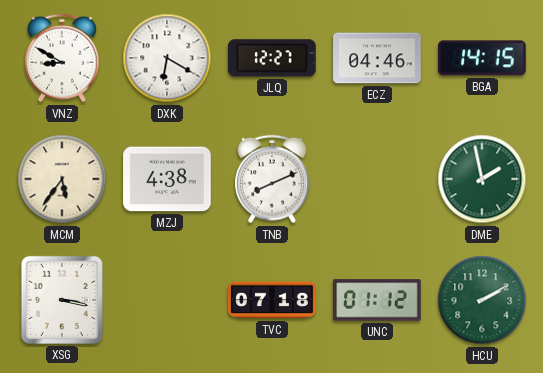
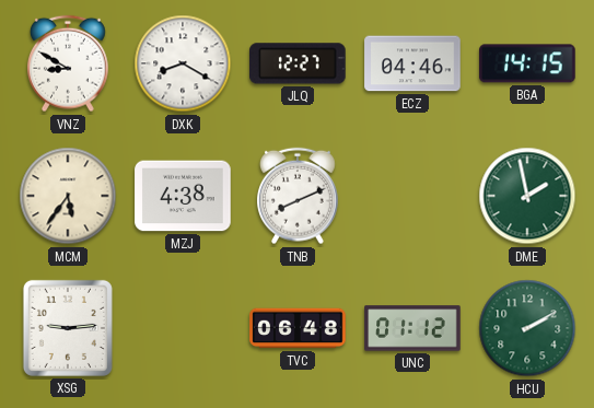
DXK: 6:20 -> 8:20
XSG: 3:17 -> 9:14
TVC: 07:18 -> 06:48
